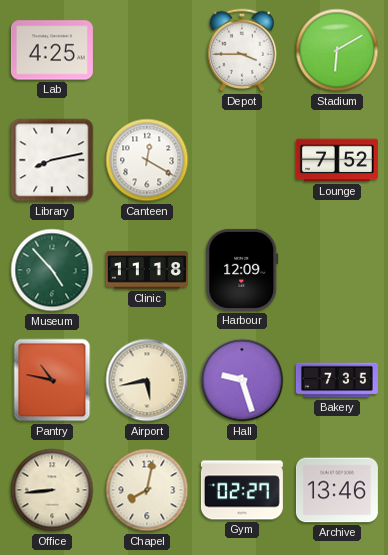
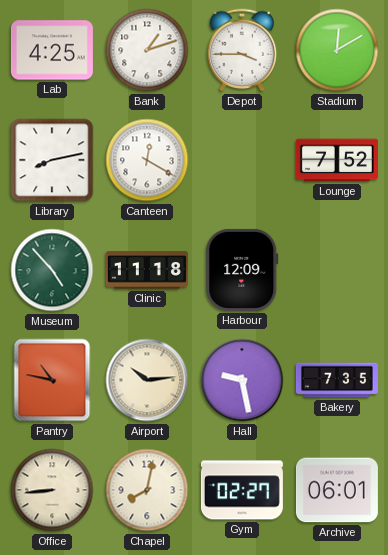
Bank: none -> 1:12
Stadium: 6:10 -> 12:10
Airport: 5:43 -> 10:14
Hall: 9:27 -> 9:28
Archive: 13:46 -> 06:01
